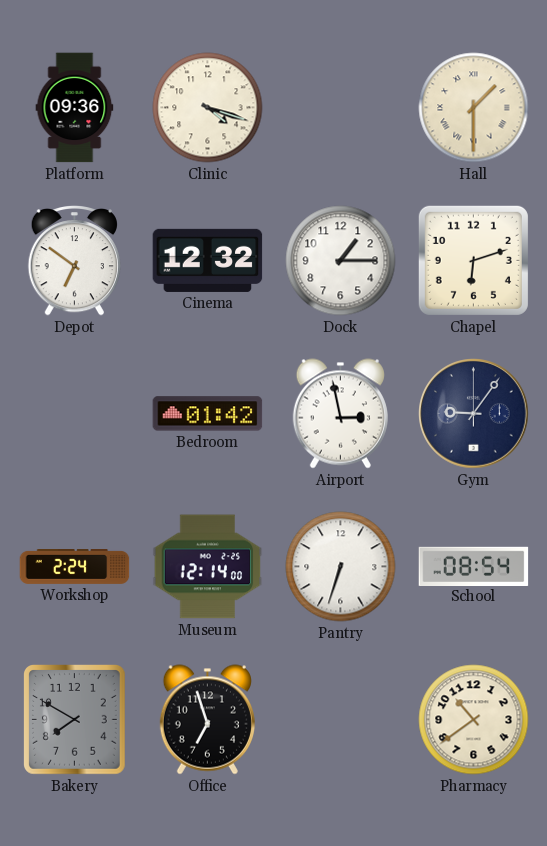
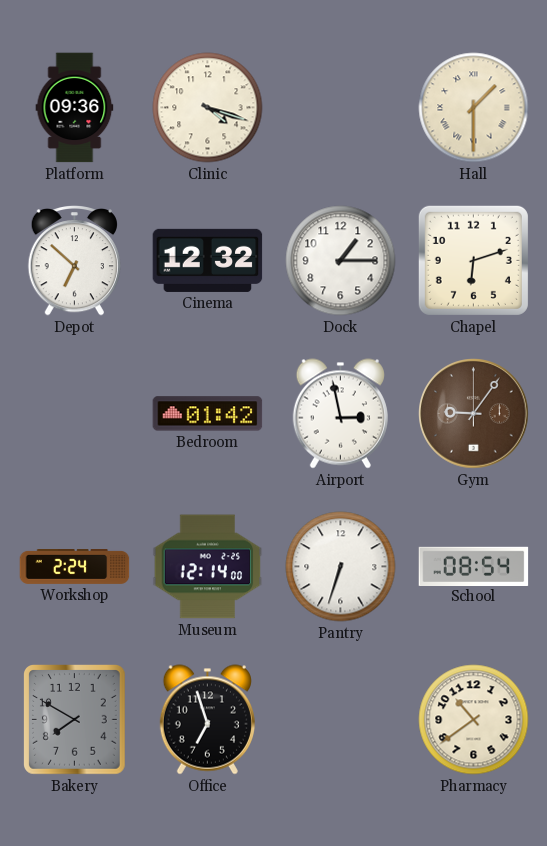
Depot: 6:51 -> 6:52
Gym dial: navy -> brown
